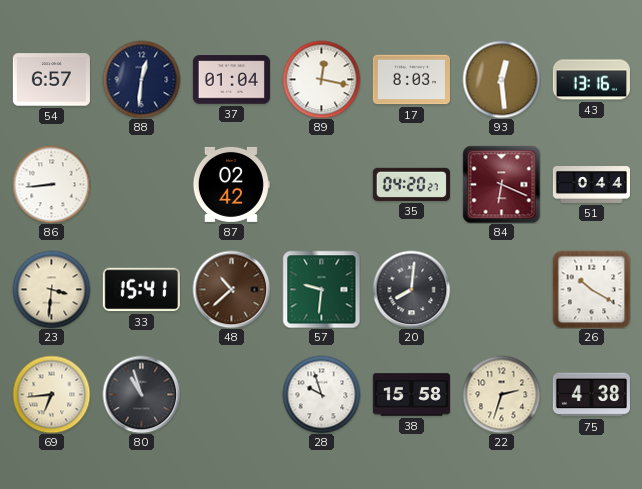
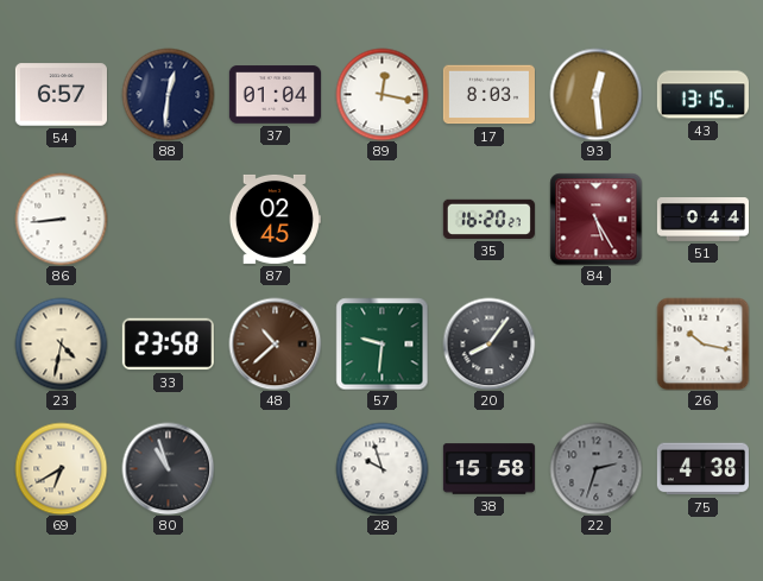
43: 13:16 -> 13:15
87: 02:42 -> 02:45
35: 04:20 -> 16:20
84: 6:19 -> 5:25
23: 3:31 -> 4:32
33: 15:41 -> 23:58
20: 8:01 -> 8:06
26: 10:20 -> 10:17
69: 6:44 -> 6:40
22 dial: cream -> grey
